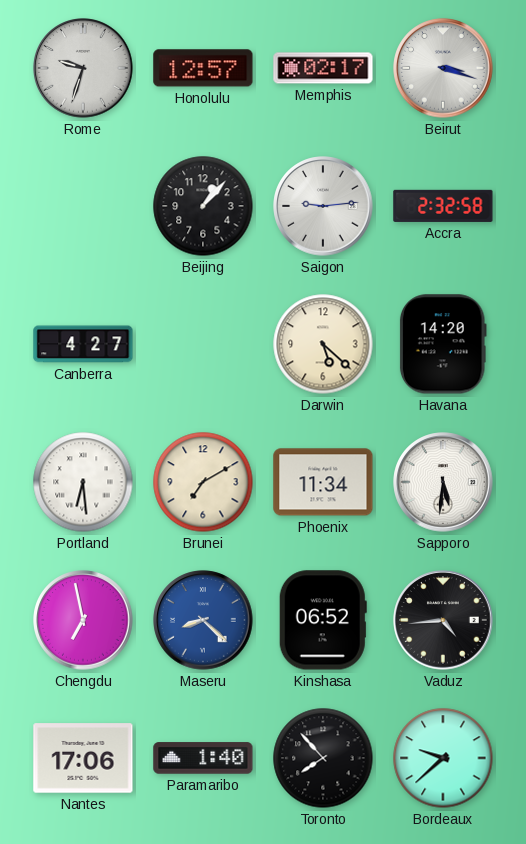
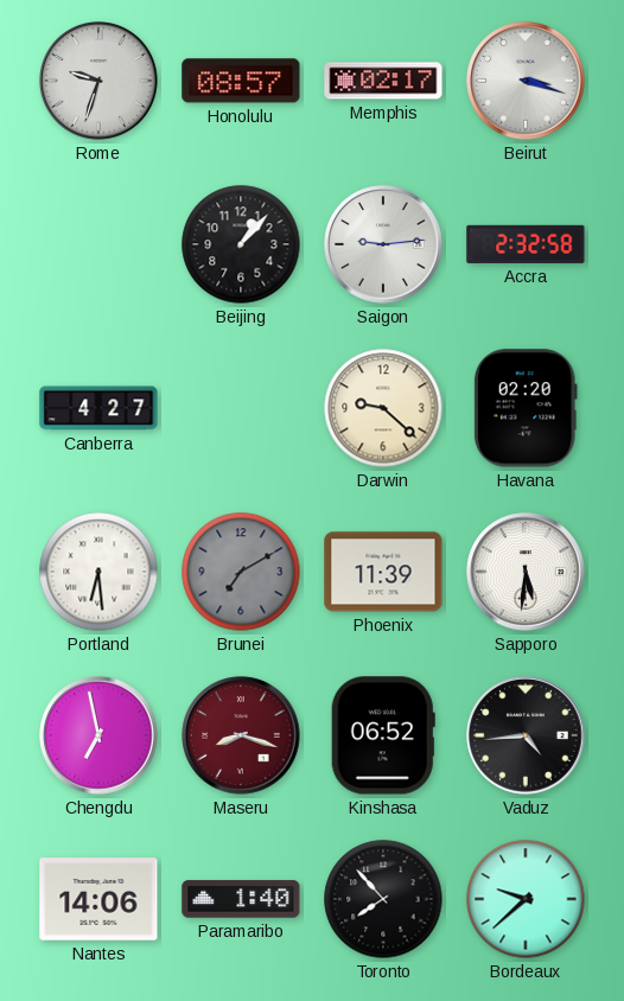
Honolulu: 12:57 -> 08:57
Darwin: 5:22 -> 9:22
Havana: 14:20 -> 02:20
Brunei dial: cream -> grey
Phoenix: 11:34 -> 11:39
Maseru: 8:22 -> 8:18
Maseru dial: blue -> burgundy
Nantes: 17:06 -> 14:06
